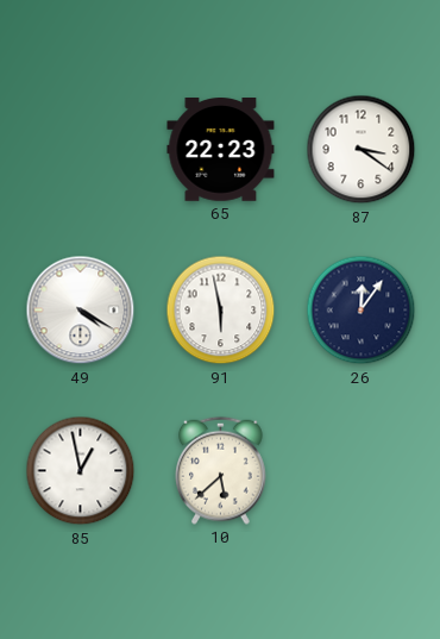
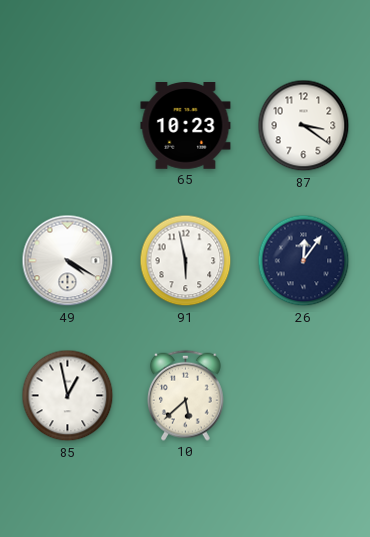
65: 22:23 -> 10:23
